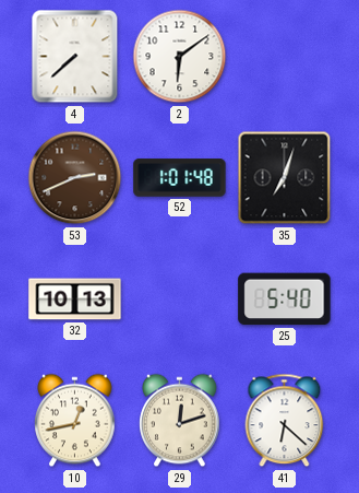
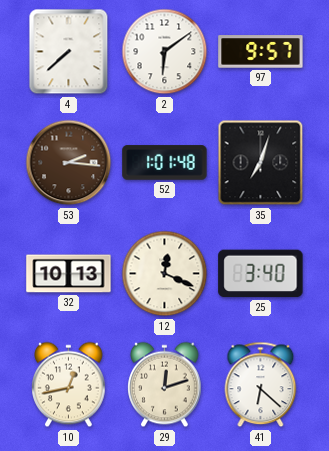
97: none -> 9:57
53: 2:41 -> 2:16
12: none -> 12:19
25: 5:40 -> 3:40
